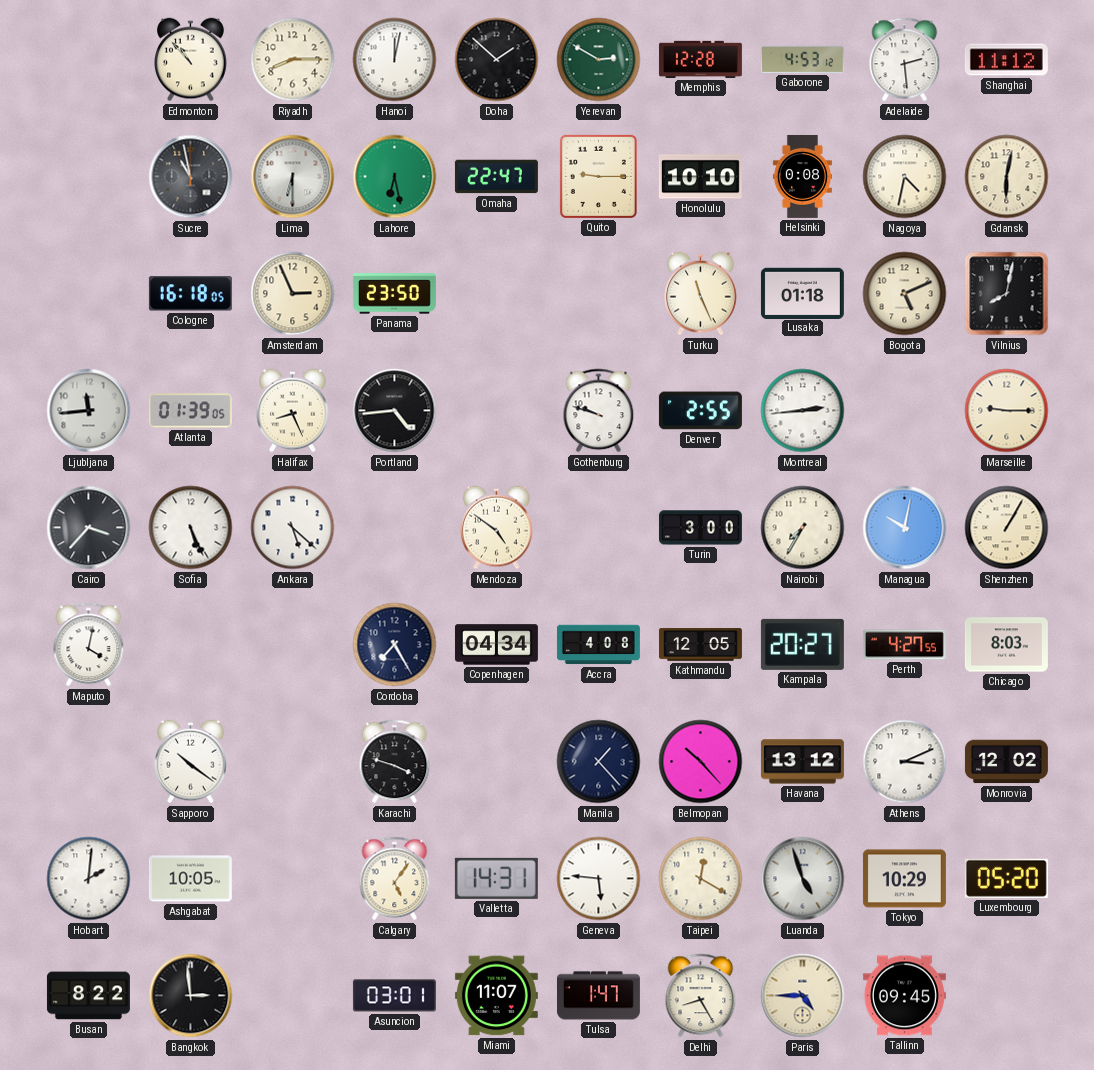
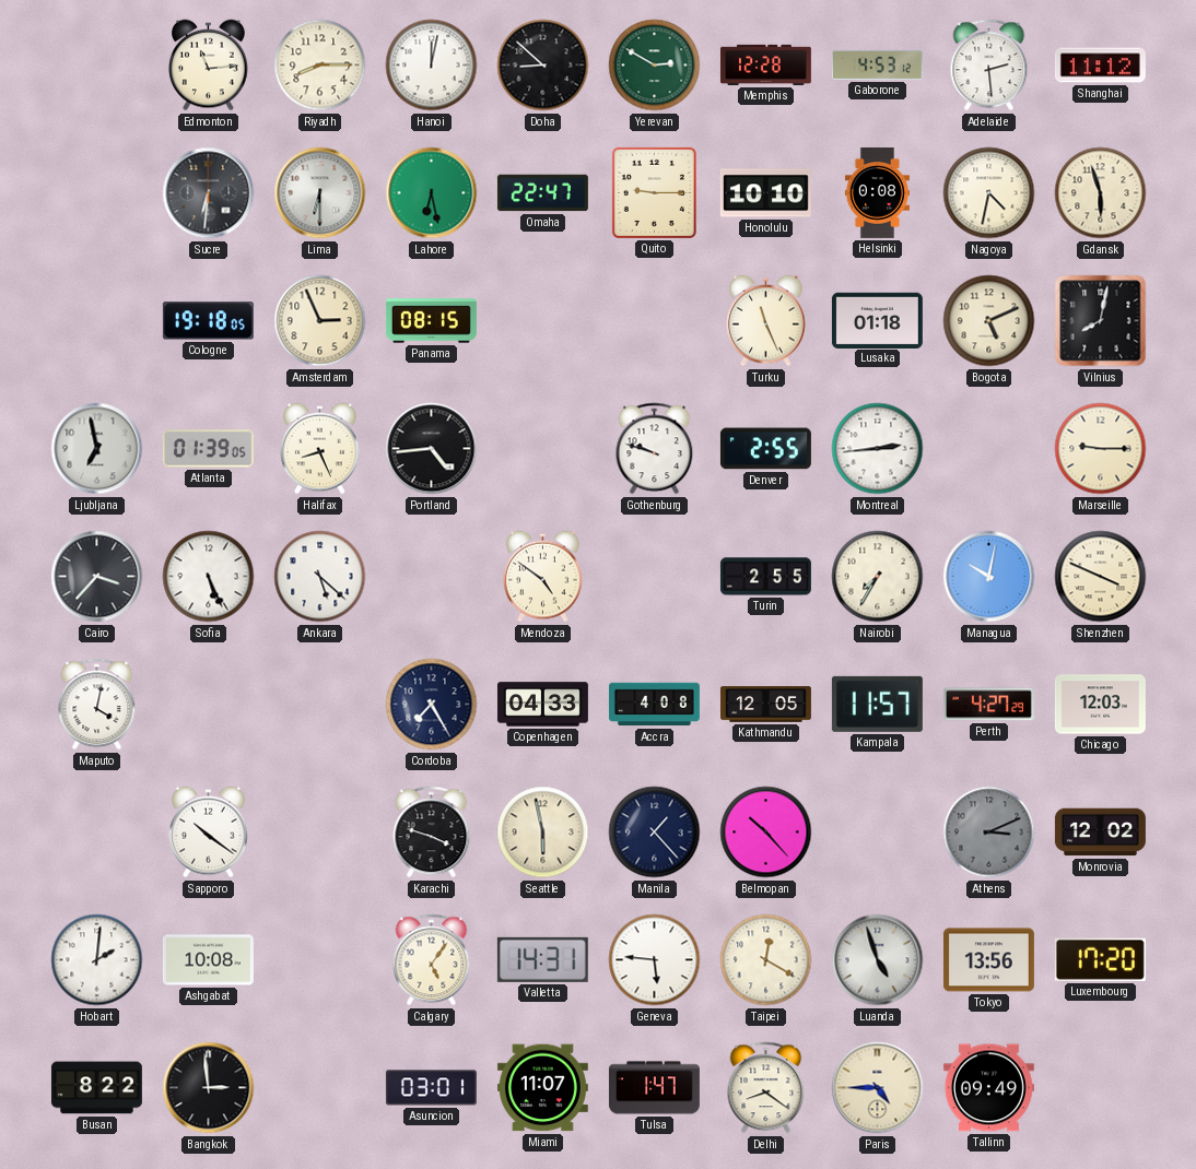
Edmonton: 10:53 -> 11:14
Doha: 1:52 -> 8:52
Sucre: 10:58 -> 6:31
Gdansk: 6:02 -> 5:57
Cologne: 16:18 -> 19:18
Panama: 23:50 -> 08:15
Ljubljana: 11:44 -> 6:58
Turin: 3:00 -> 2:55
Shenzhen: 1:05 -> 3:49
Copenhagen: 04:34 -> 04:33
Kampala: 20:27 -> 11:57
Perth: 4:27:55 -> 4:27:29
Chicago: 8:03 -> 12:03
Seattle: none -> 5:58
Havana: 13:12 -> none
Athens dial: white -> grey
Ashgabat: 10:05 -> 10:08
Tokyo: 10:29 -> 13:56
Luxembourg: 05:20 -> 17:20
Delhi: 8:25 -> 8:21
Tallinn: 09:45 -> 09:49
